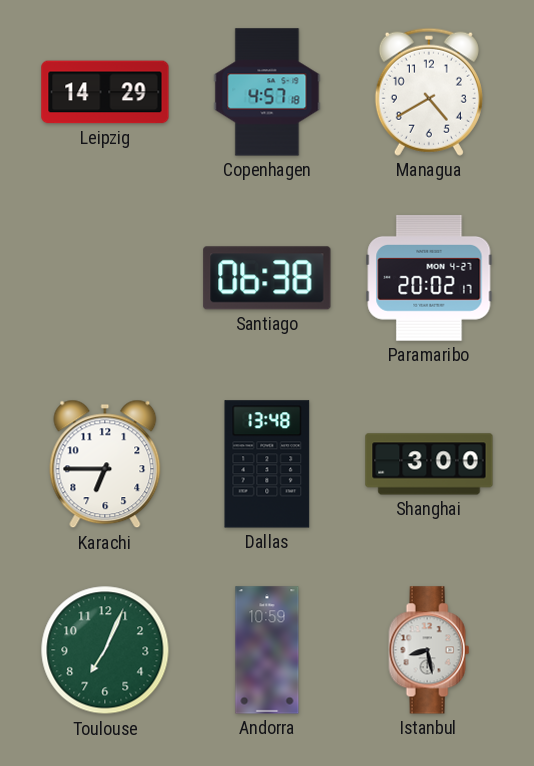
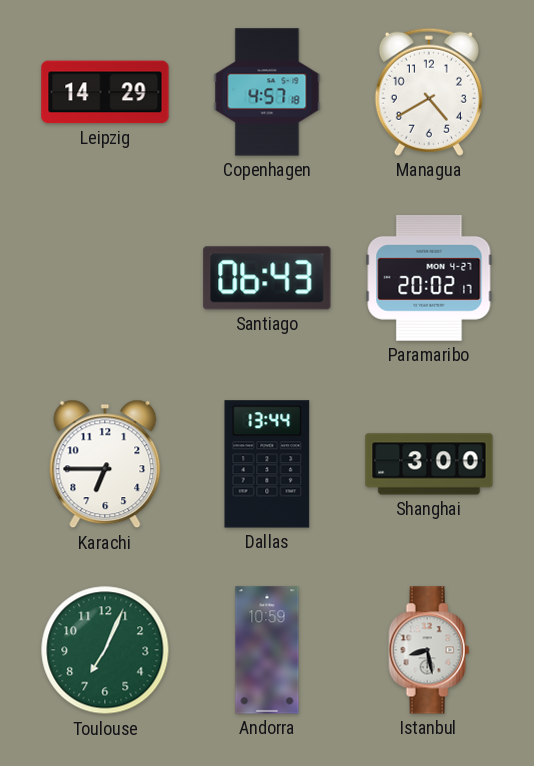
Santiago: 06:38 -> 06:43
Dallas: 13:48 -> 13:44
